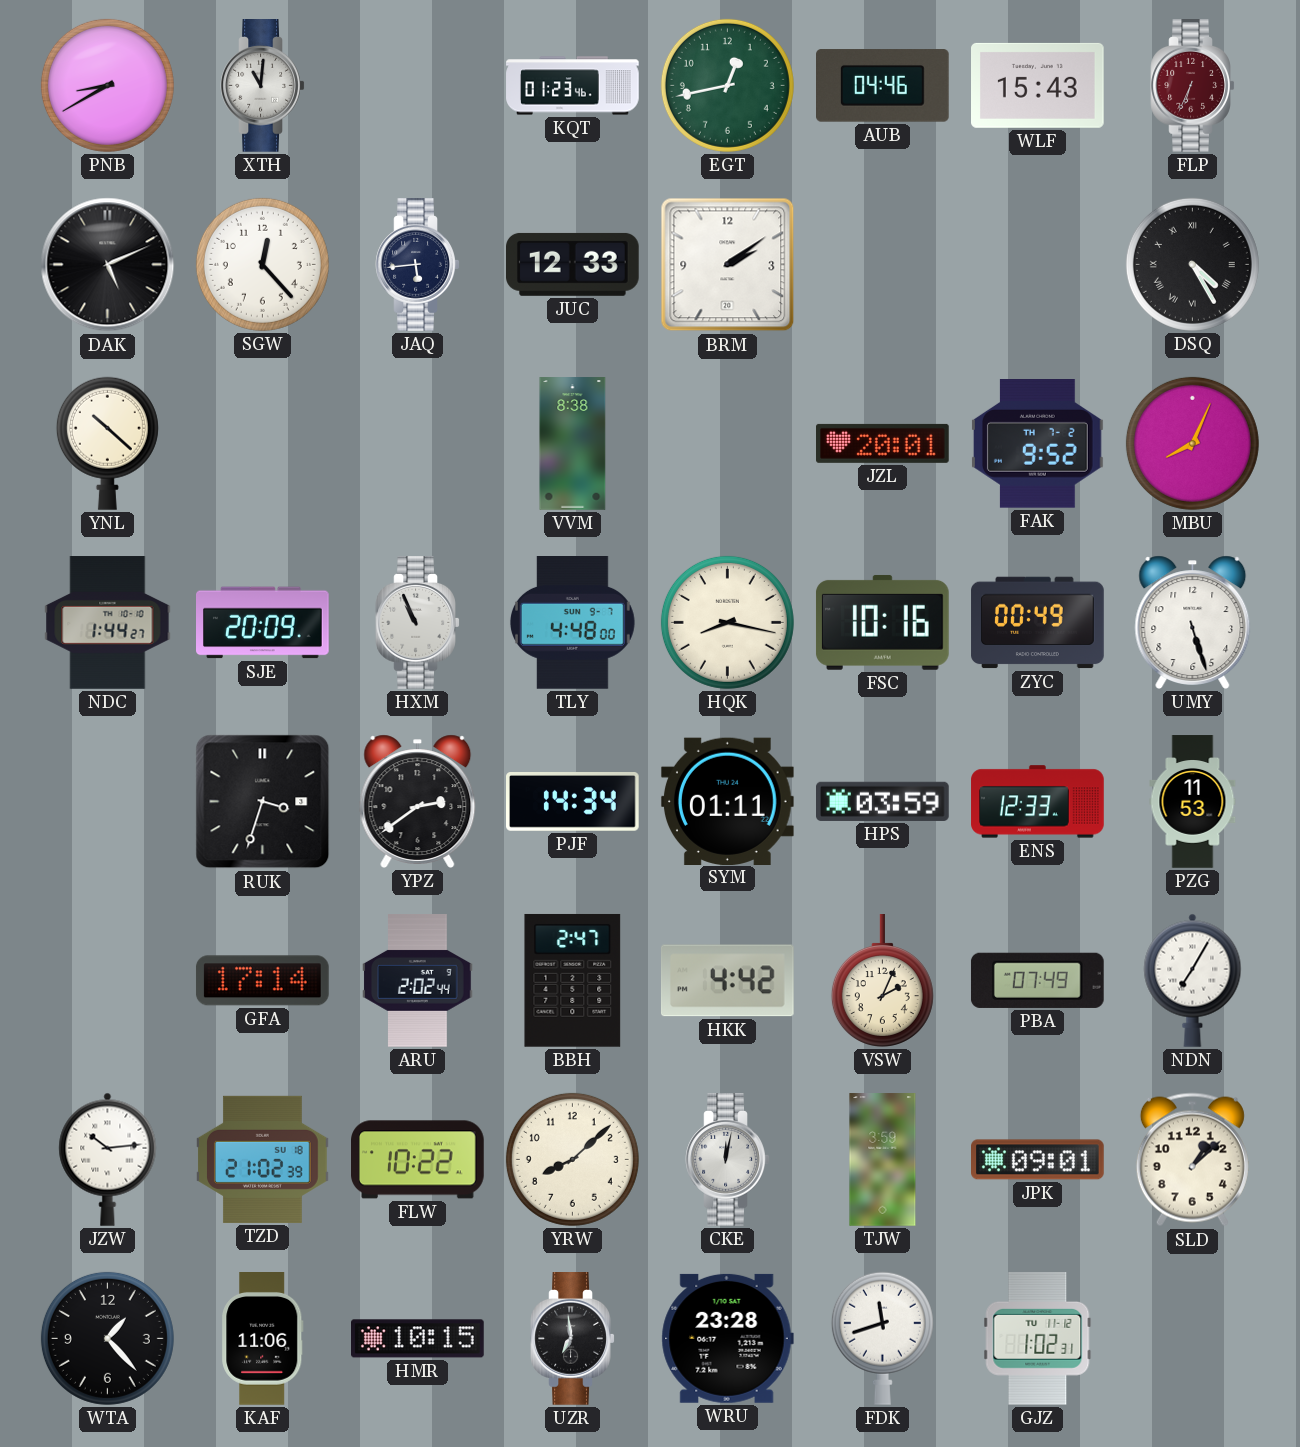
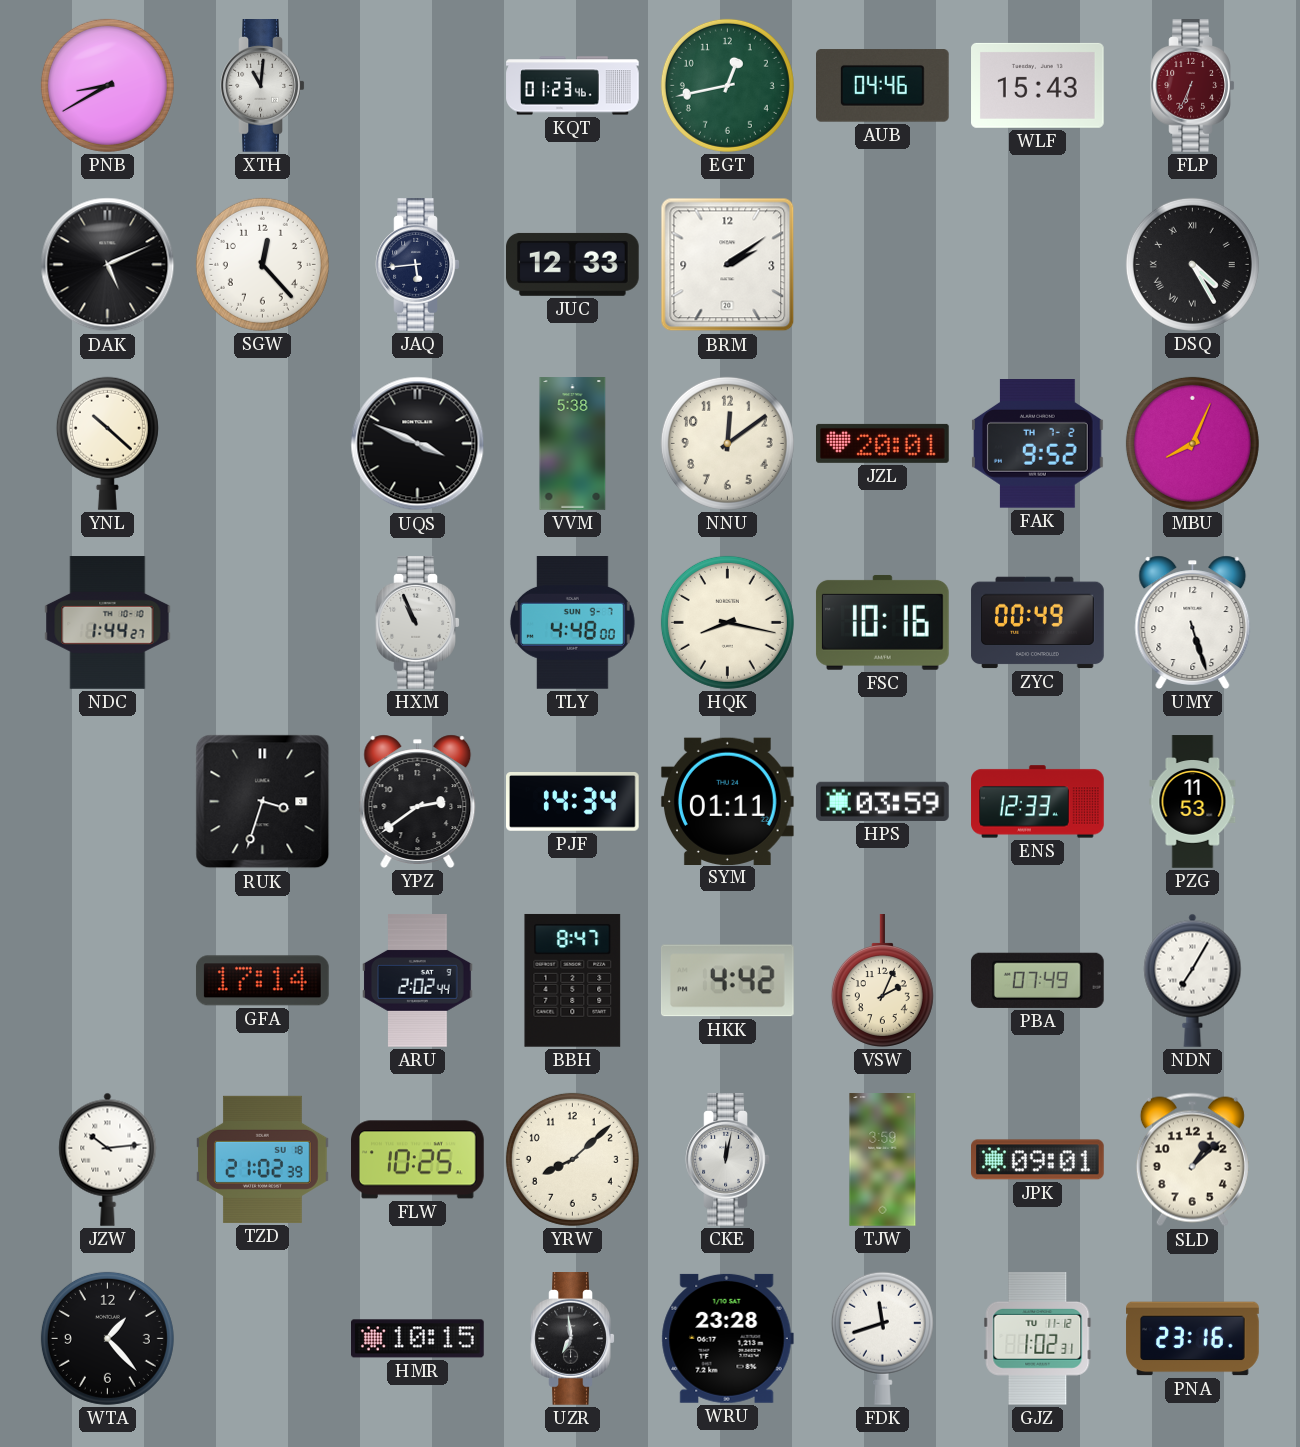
UQS: none -> 3:49
VVM: 8:38 -> 5:38
NNU: none -> 12:09
SJE: 20:09 -> none
BBH: 2:47 -> 8:47
FLW: 10:22 -> 10:25
KAF: 11:06 -> none
PNA: none -> 23:16
